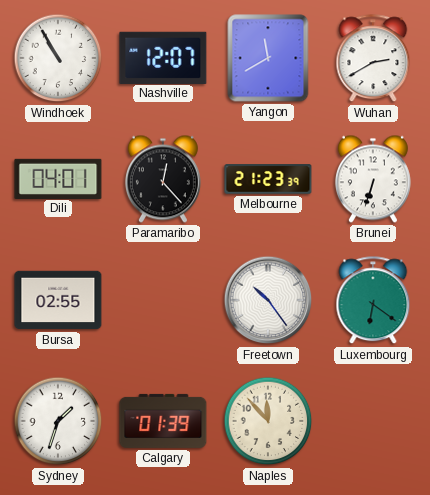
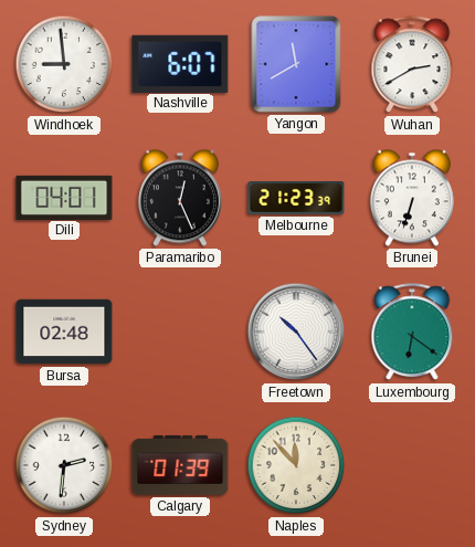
Windhoek: 10:55 -> 8:59
Nashville: 12:07 -> 6:07
Paramaribo: 12:23 -> 12:26
Bursa: 02:55 -> 02:48
Sydney: 1:33 -> 2:31
